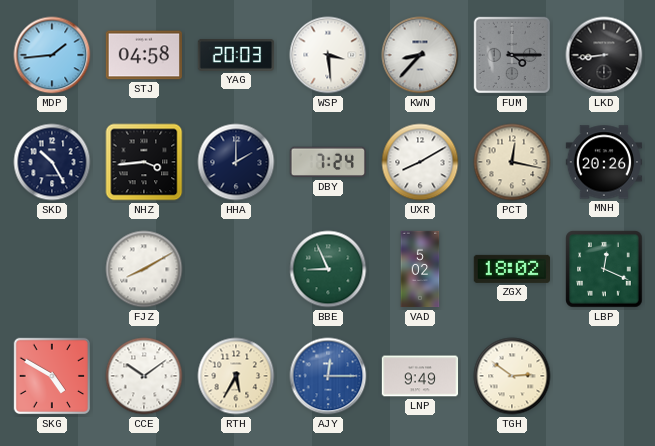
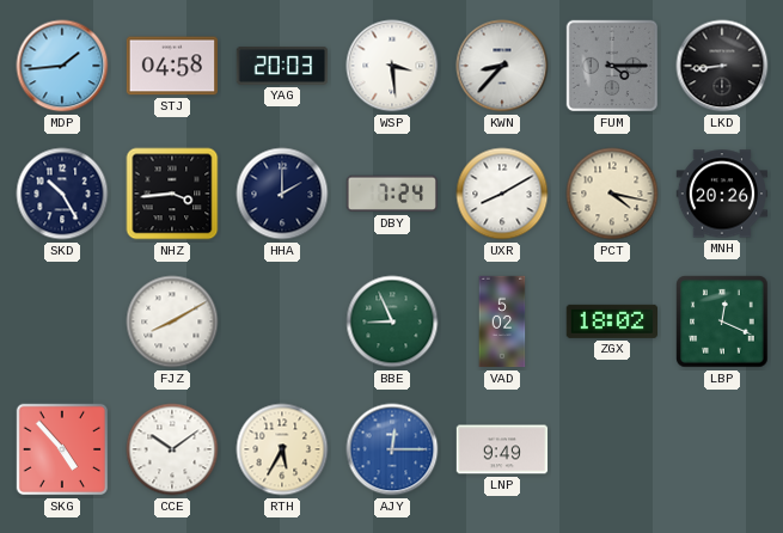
PCT: 12:17 -> 4:17
SKG: 4:50 -> 4:53
TGH: 2:51 -> none
